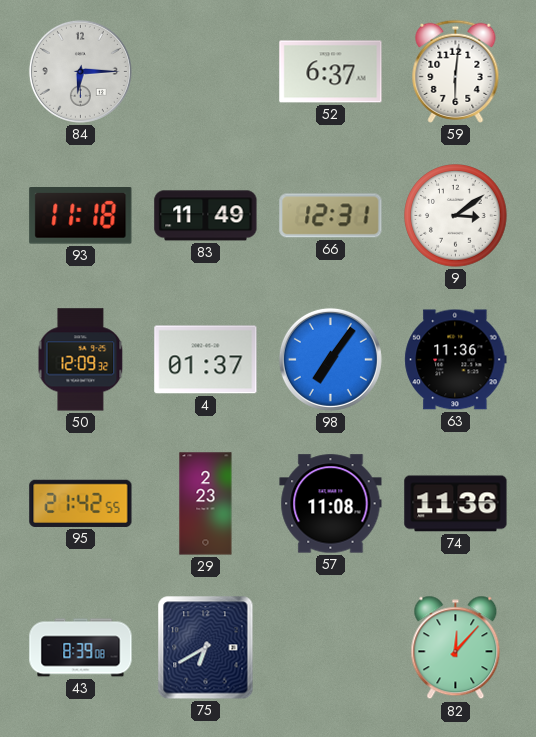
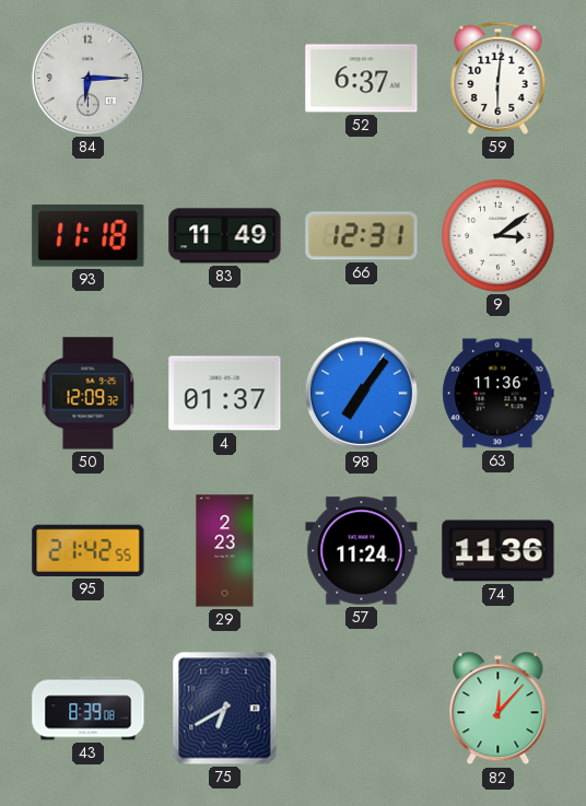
57: 11:08 -> 11:24
